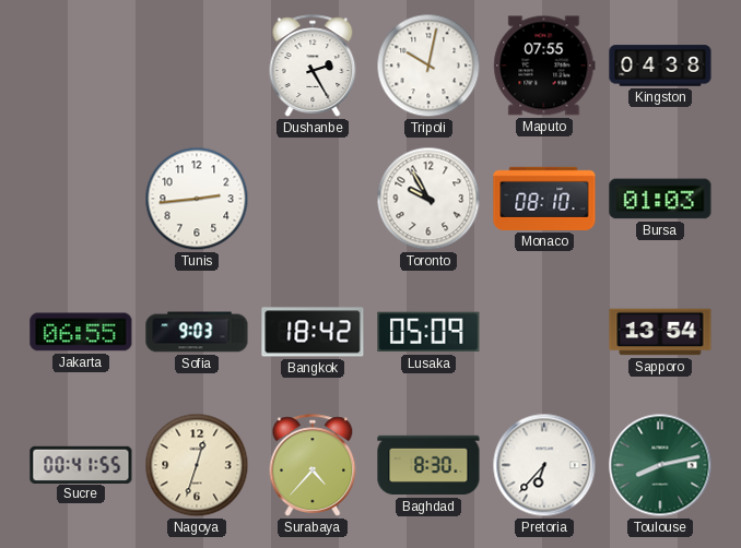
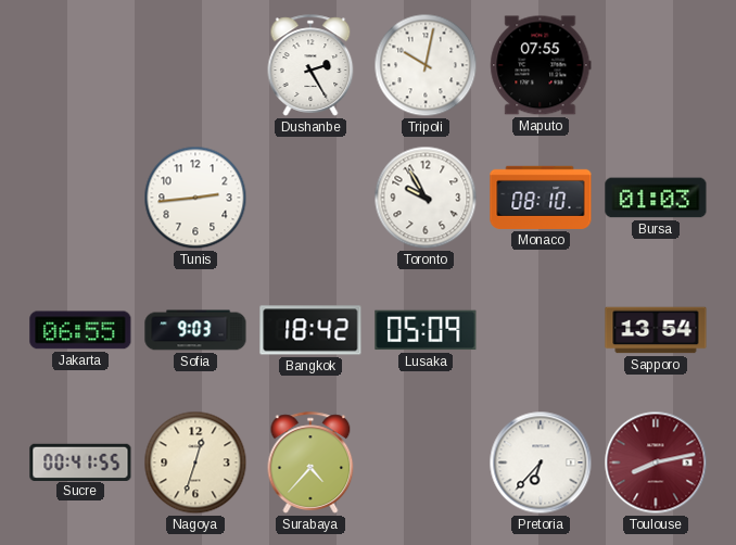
Kingston: 04:38 -> none
Baghdad: 8:30 -> none
Toulouse dial: green -> burgundy
